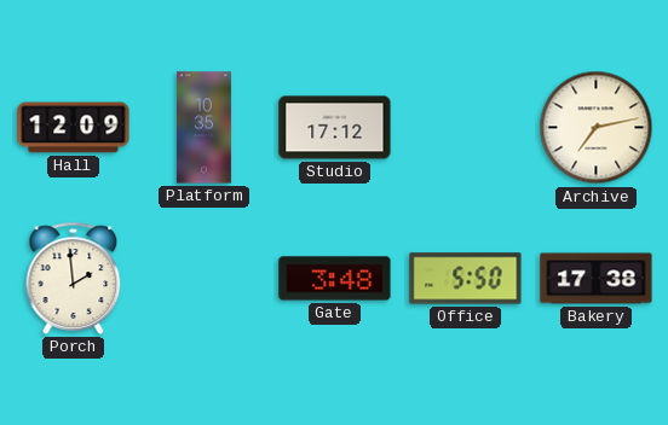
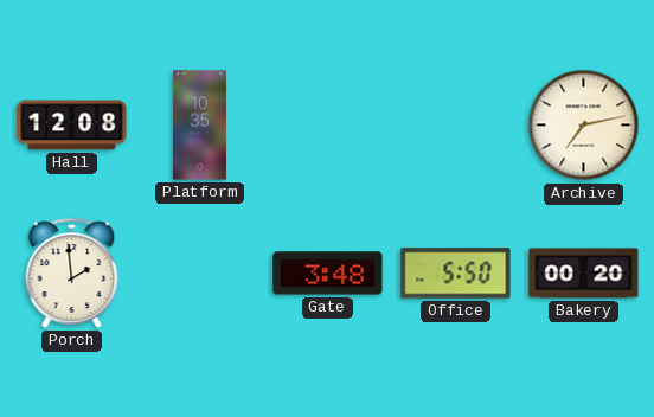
Hall: 12:09 -> 12:08
Studio: 17:12 -> none
Bakery: 17:38 -> 00:20
